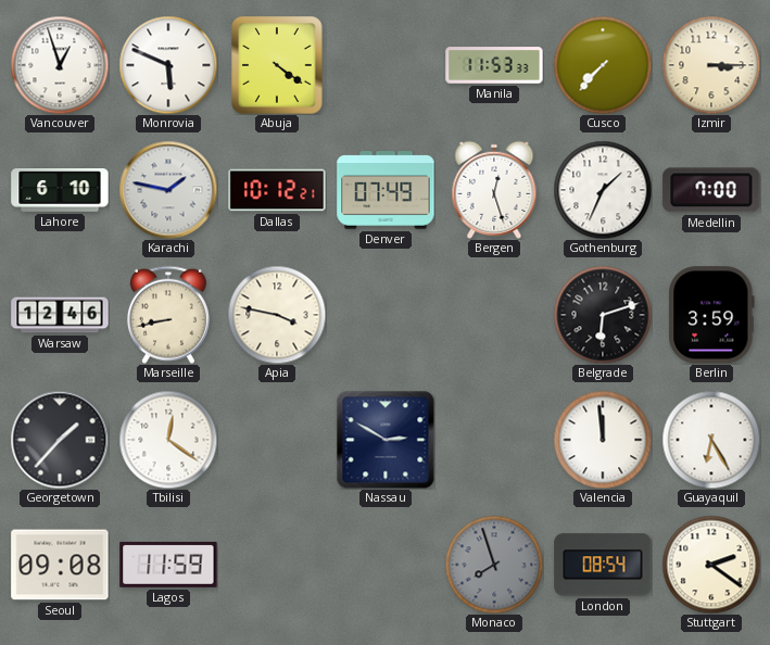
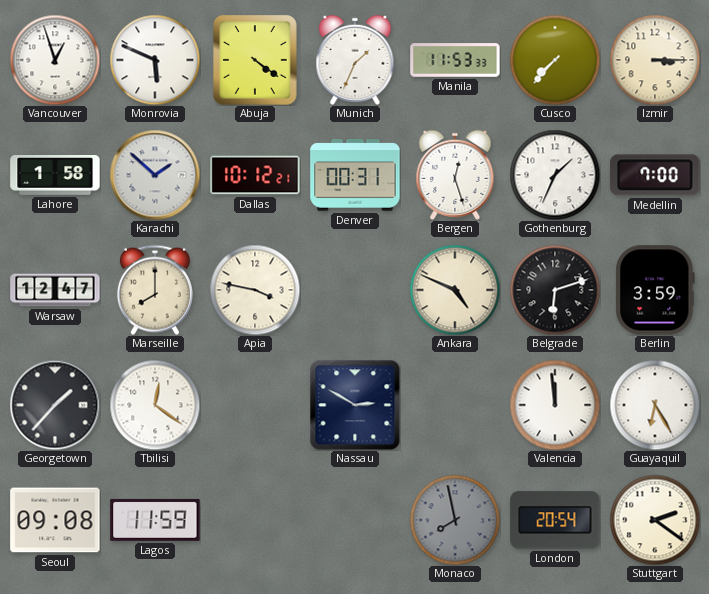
Munich: none -> 1:34
Lahore: 6:10 -> 1:58
Karachi: 1:47 -> 1:52
Denver: 07:49 -> 00:31
Warsaw: 12:46 -> 12:47
Marseille: 8:43 -> 8:00
Ankara: none -> 4:49
Monaco: 7:57 -> 7:58
London: 08:54 -> 20:54
